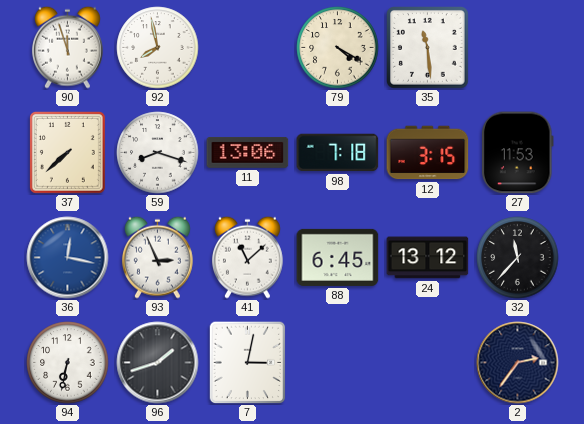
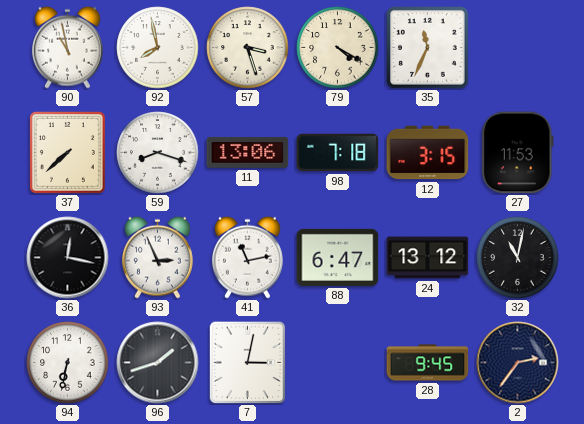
90: 11:57 -> 10:58
57: none -> 3:27
35: 11:29 -> 11:34
36 dial: blue -> black
41: 11:08 -> 11:13
88: 6:45 -> 6:47
32: 11:37 -> 11:02
28: none -> 9:45
